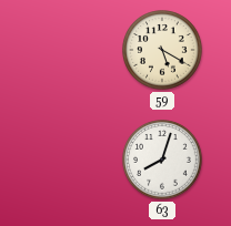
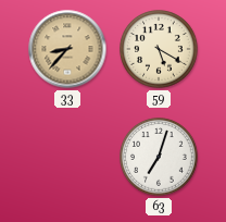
33: none -> 8:37
63: 8:03 -> 7:03
